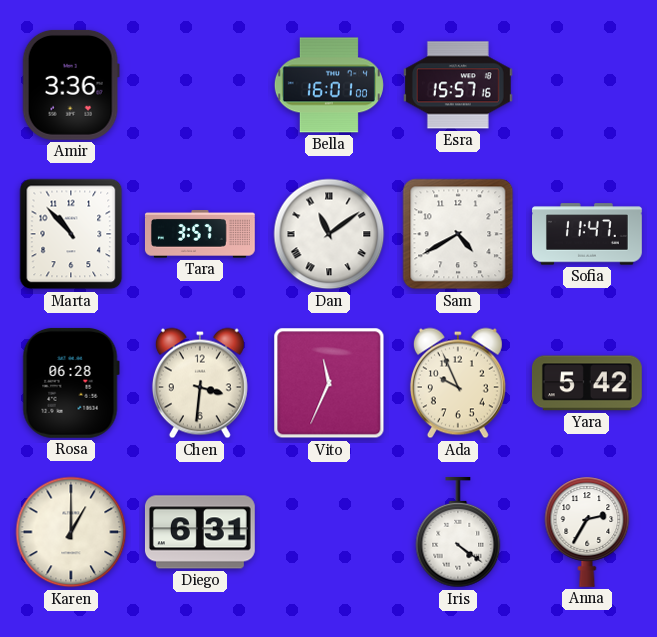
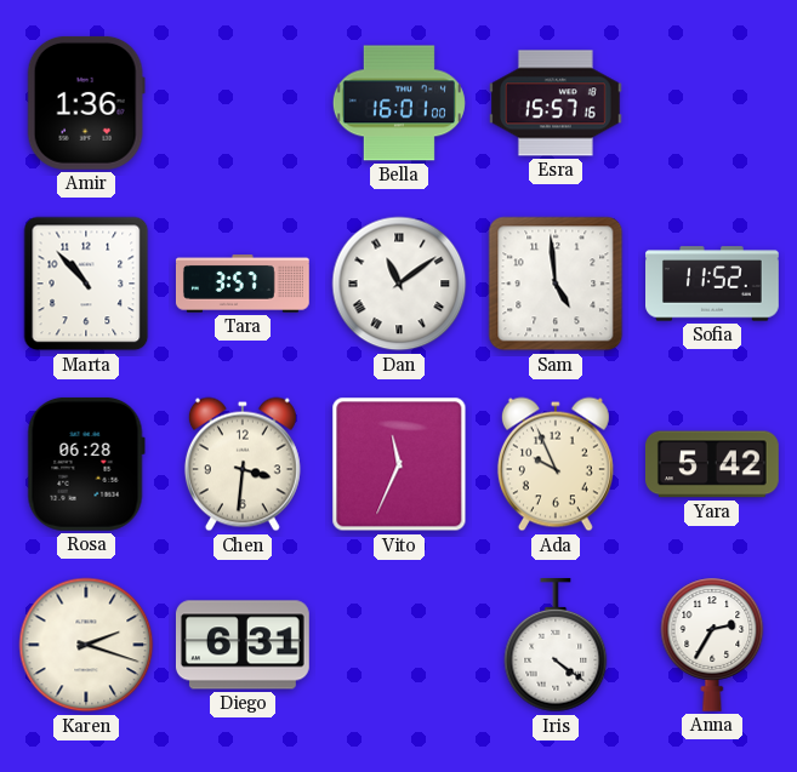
Amir: 3:36 -> 1:36
Sam: 4:40 -> 4:59
Sofia: 11:47 -> 11:52
Karen: 1:00 -> 2:18
